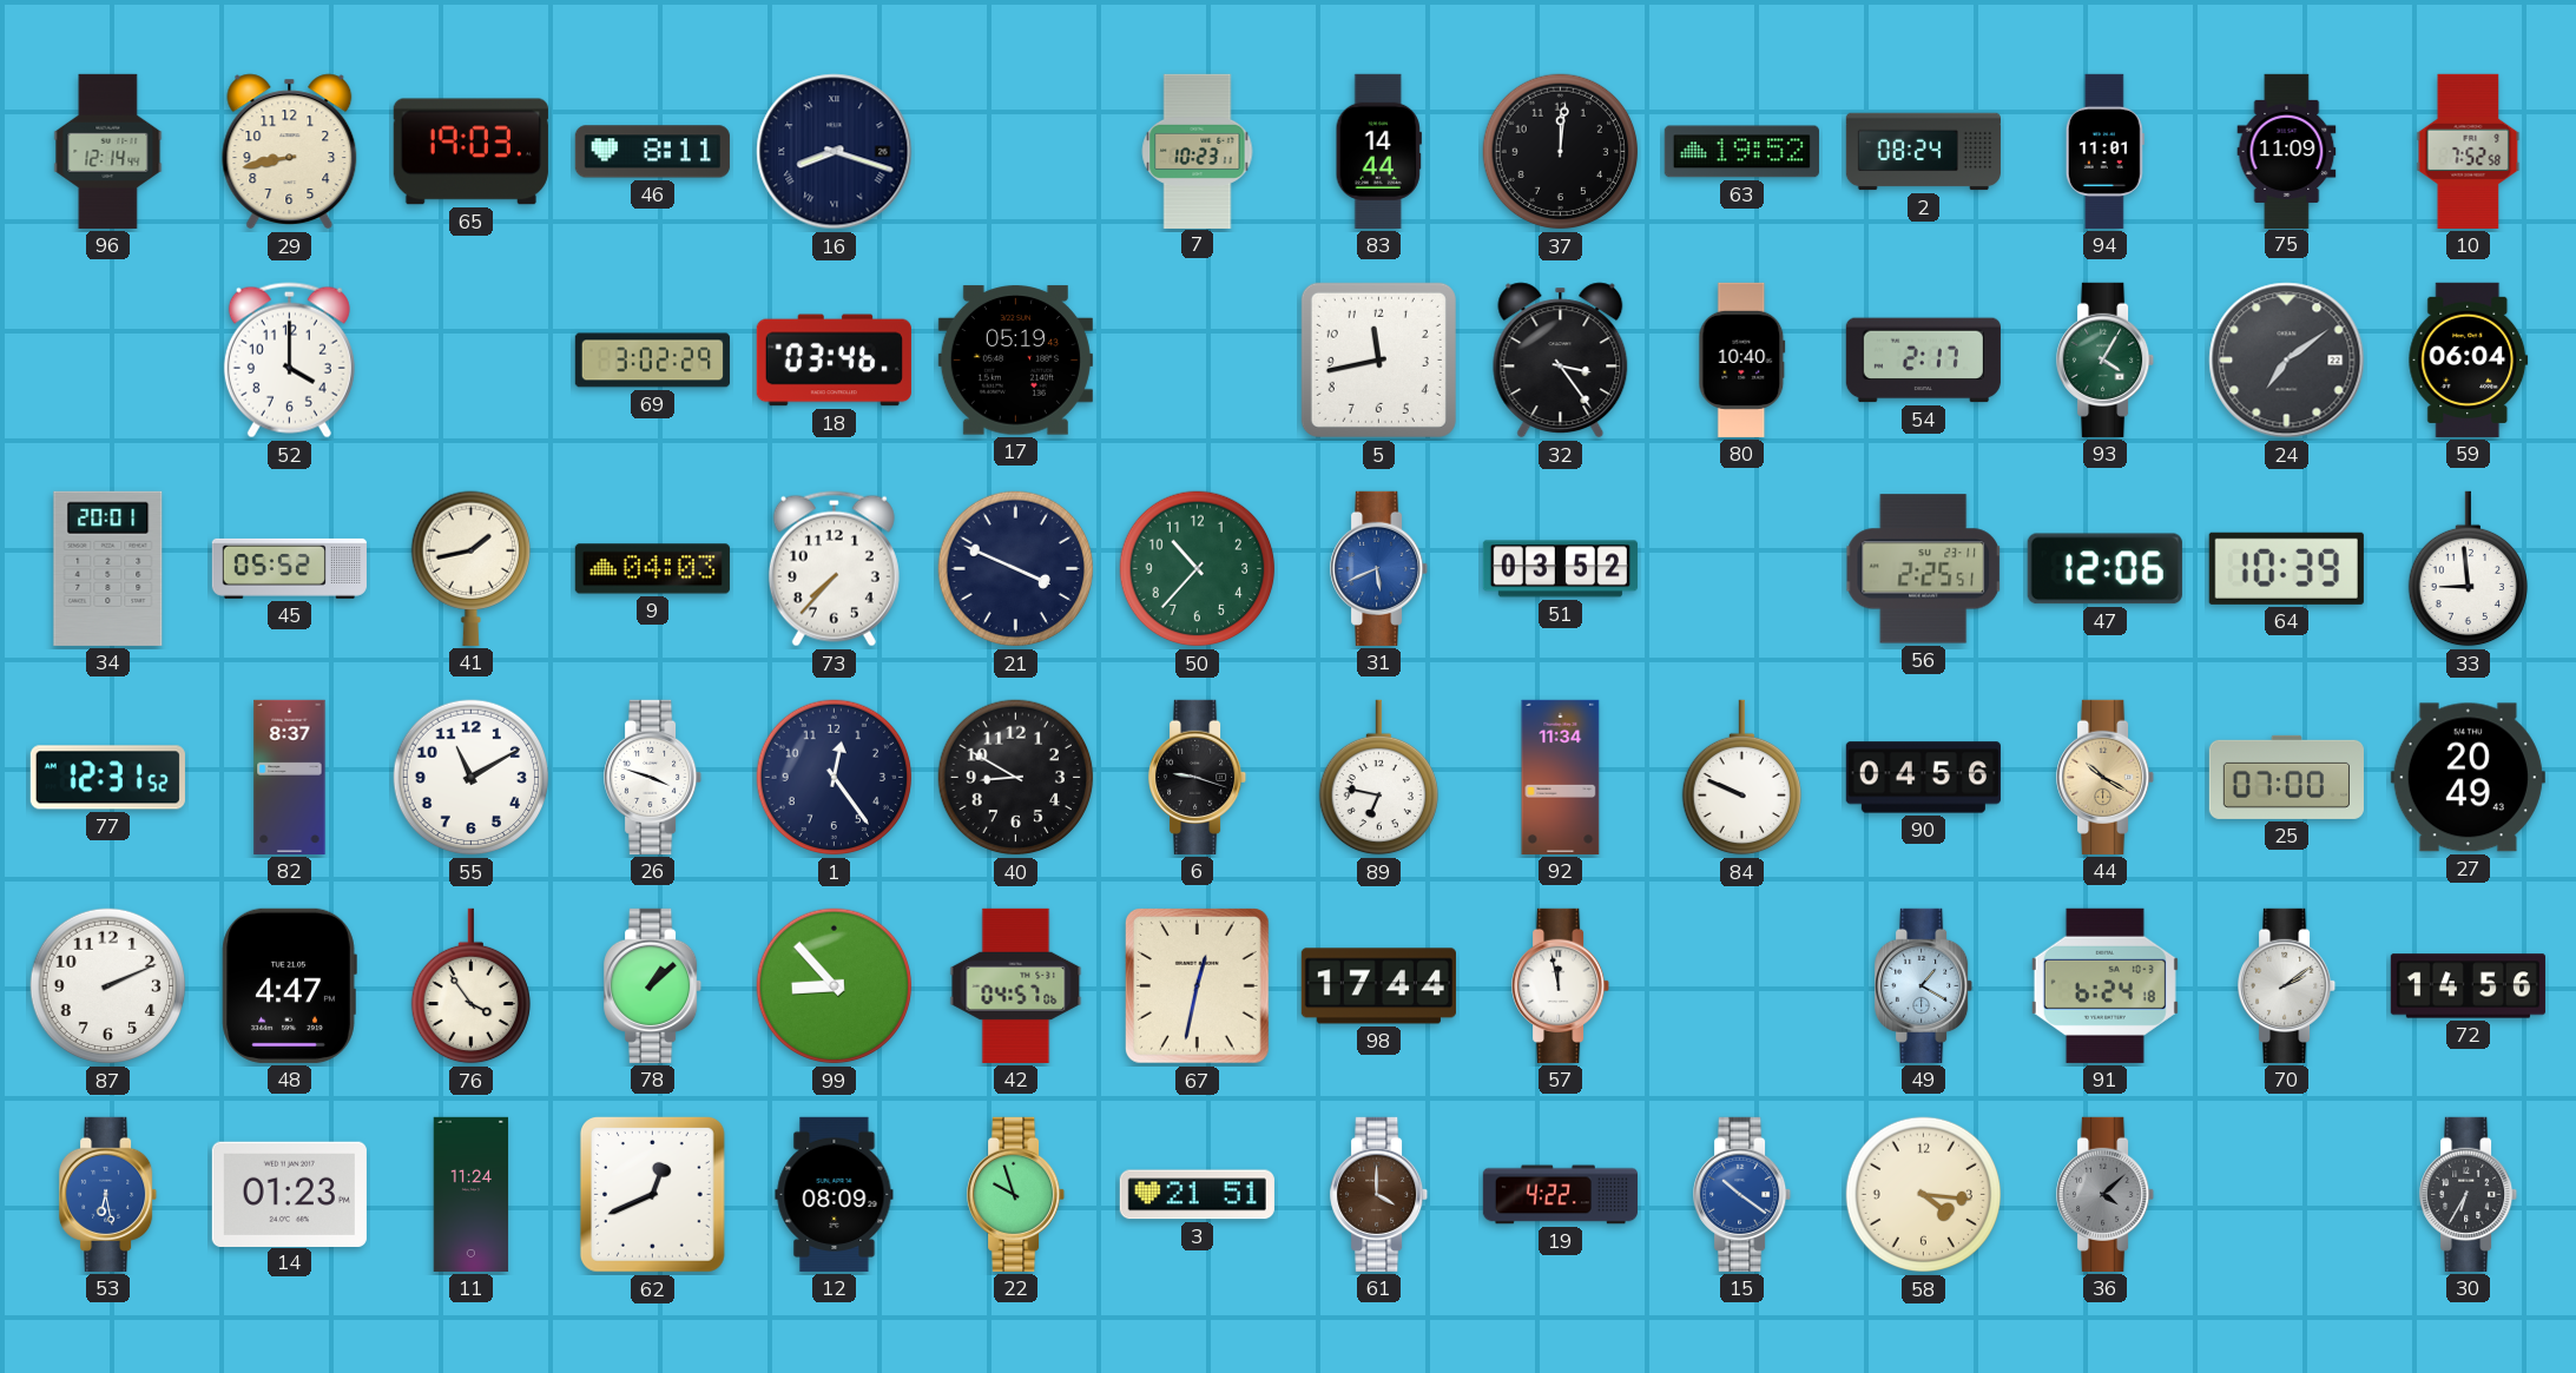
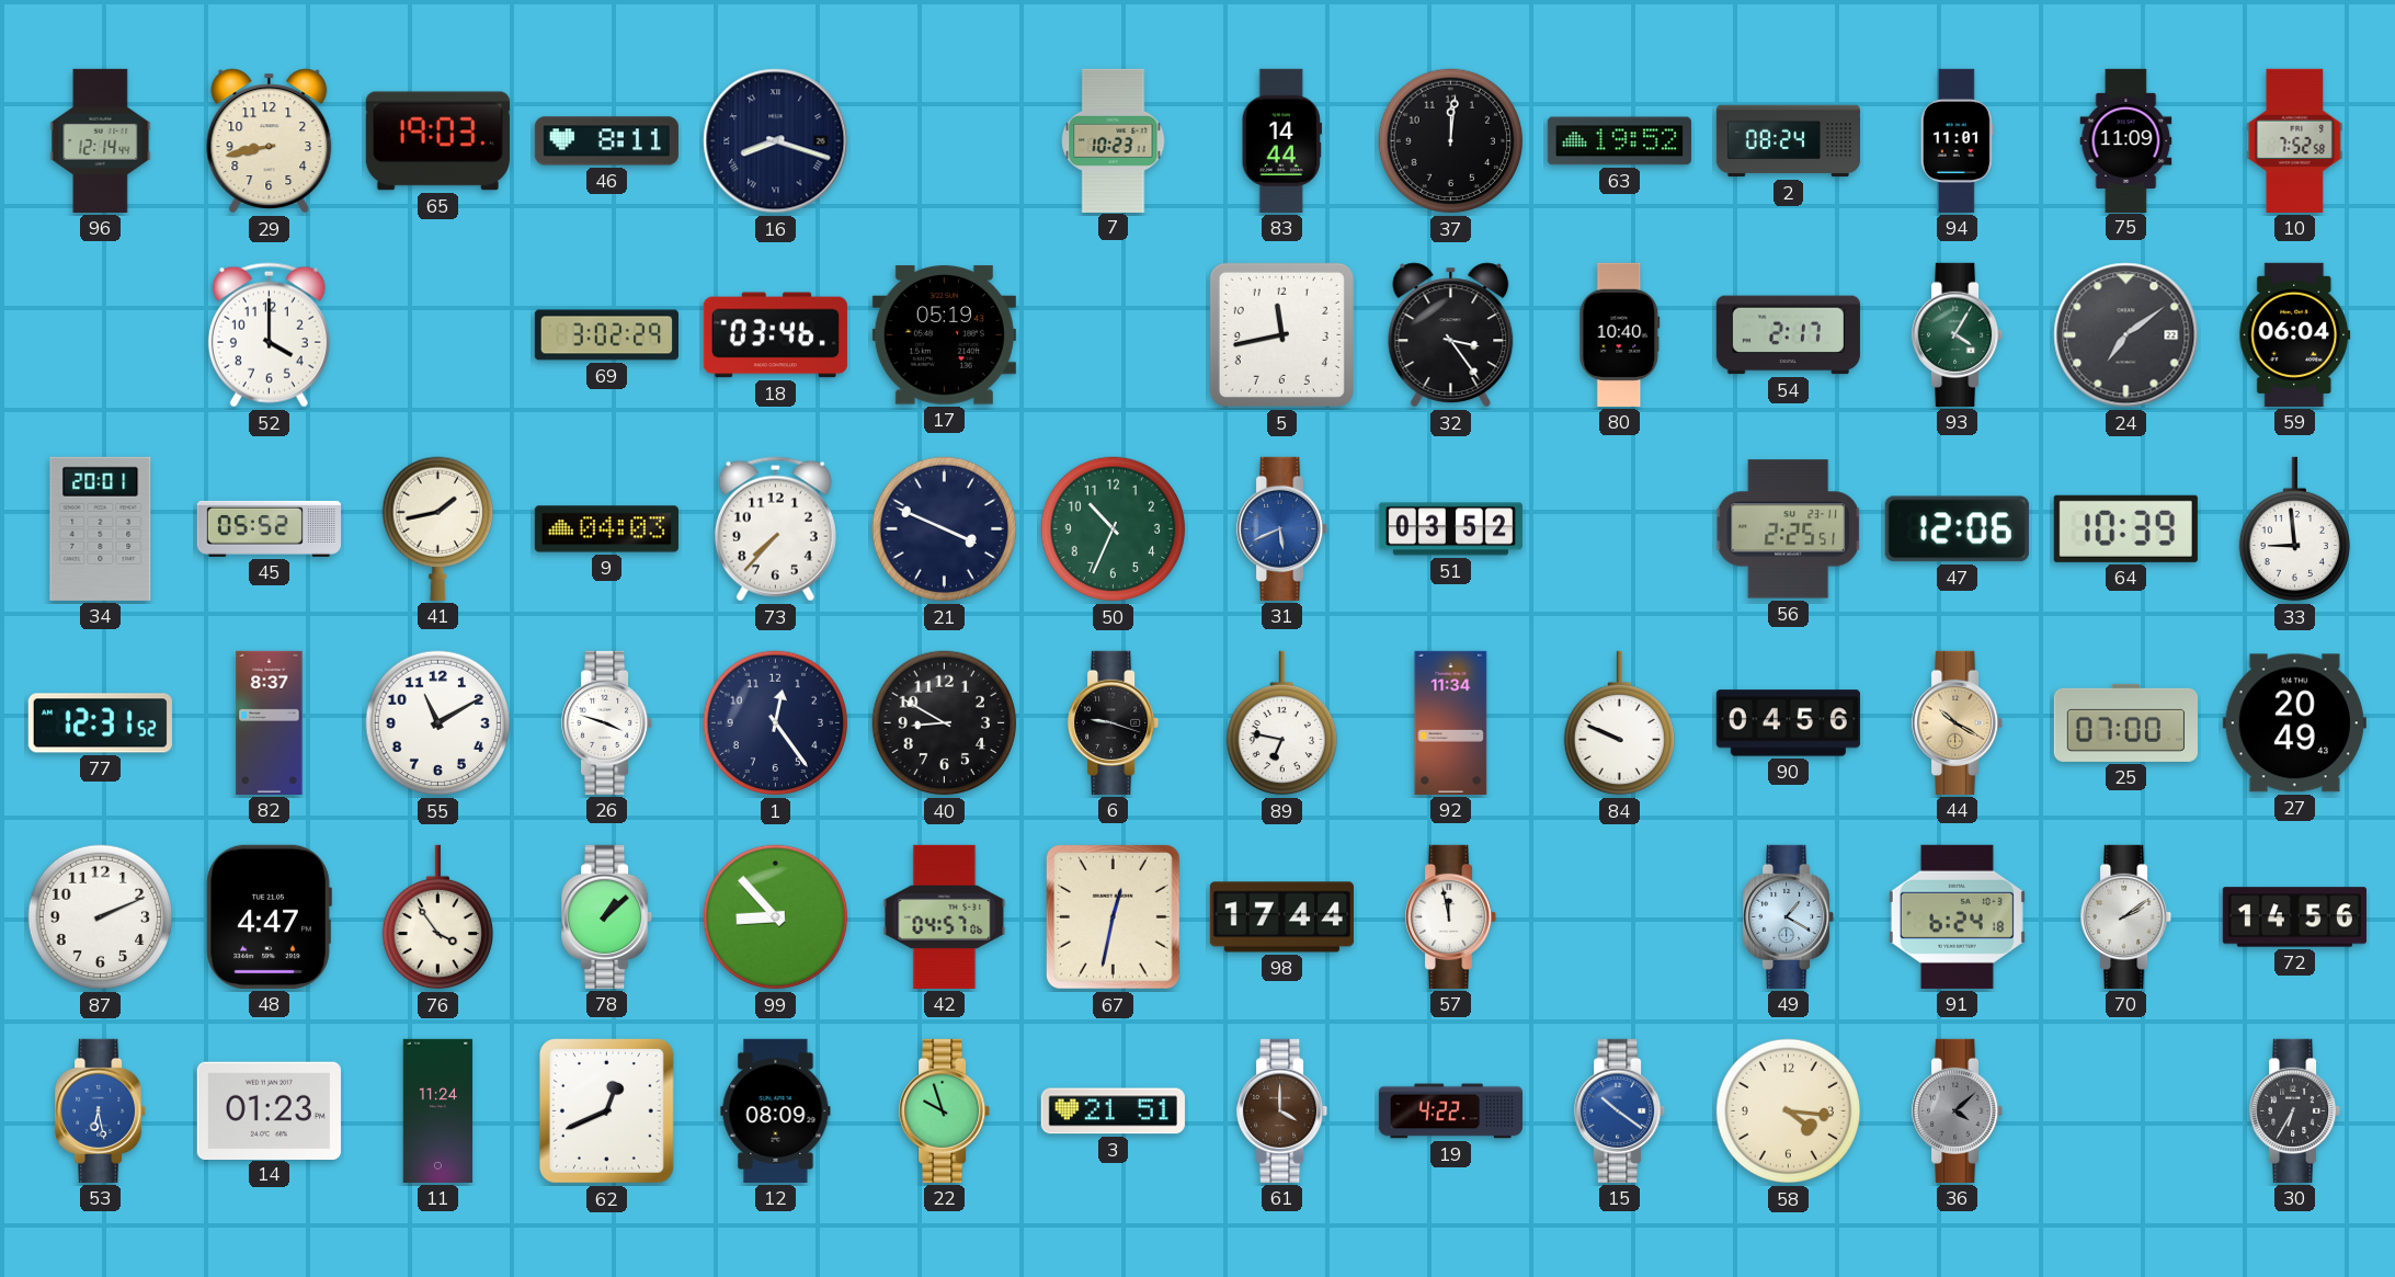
50: 10:37 -> 10:34
